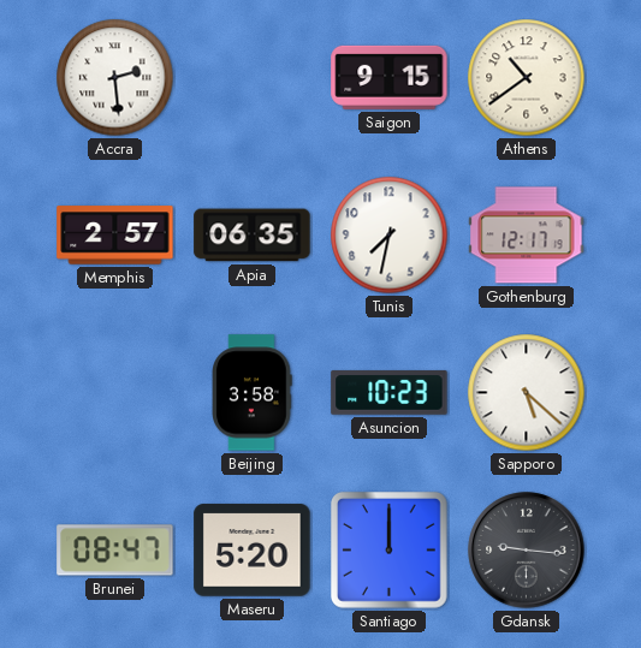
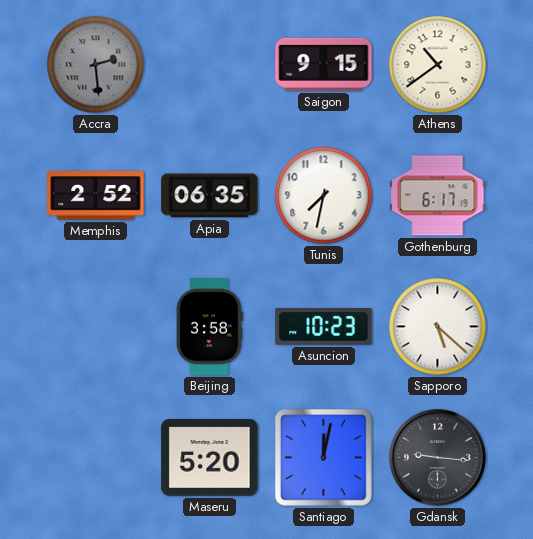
Accra dial: white -> grey
Memphis: 2:57 -> 2:52
Gothenburg: 12:17 -> 6:17
Brunei: 08:47 -> none
Santiago: 12:00 -> 12:02
